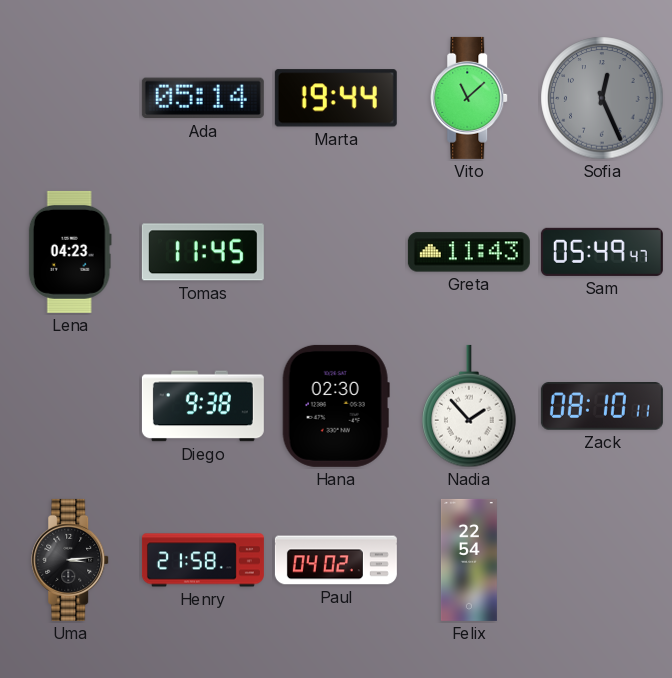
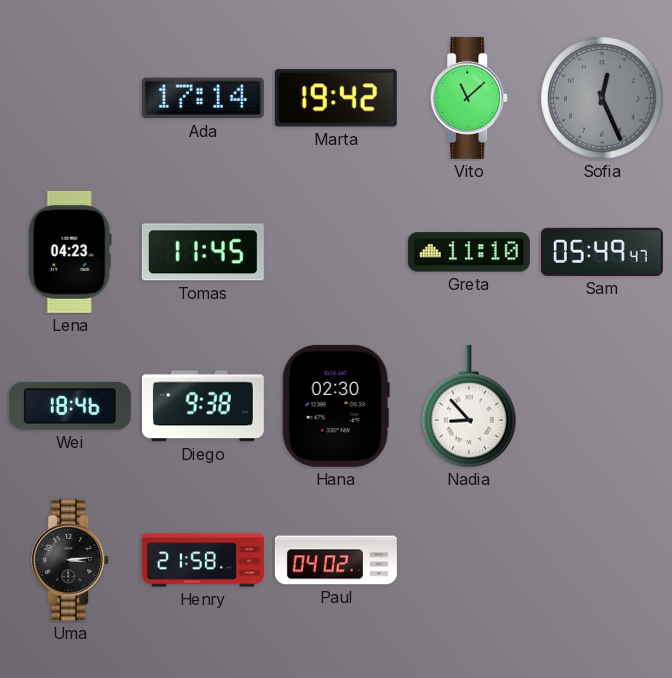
Ada: 05:14 -> 17:14
Marta: 19:44 -> 19:42
Greta: 11:43 -> 11:10
Wei: none -> 18:46
Nadia: 1:53 -> 8:53
Zack: 08:10 -> none
Felix: 22:54 -> none
